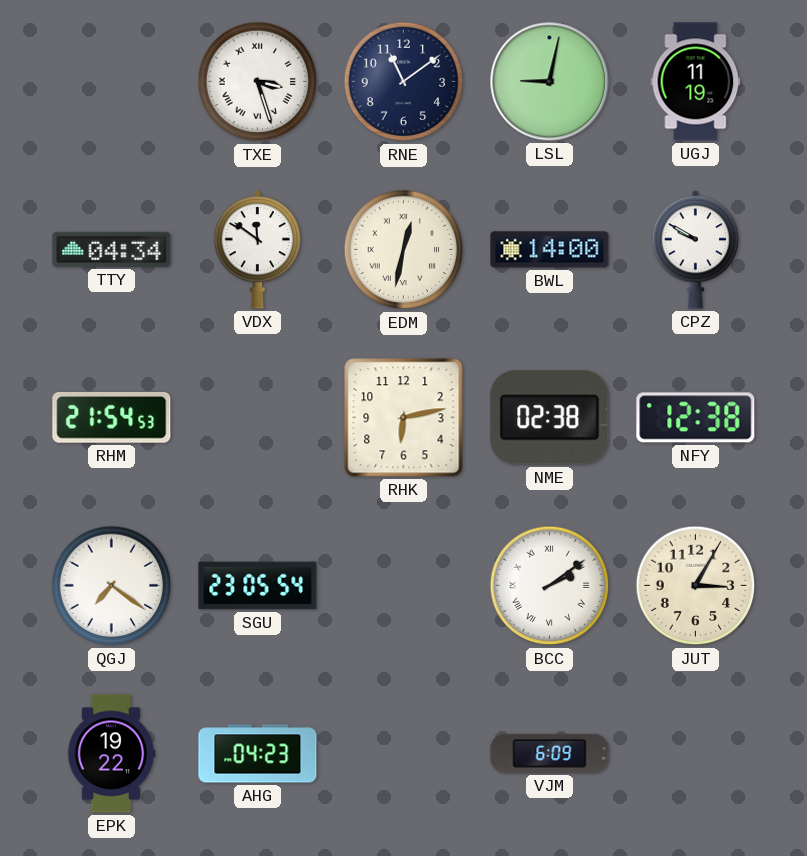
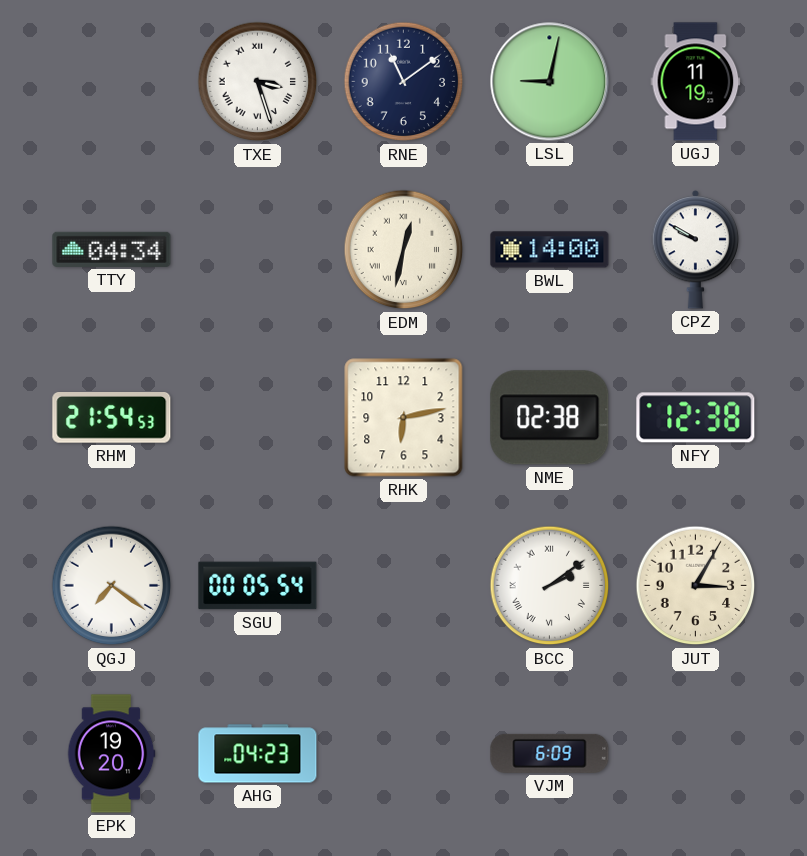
VDX: 11:51 -> none
SGU: 23:05 -> 00:05
EPK: 19:22 -> 19:20
